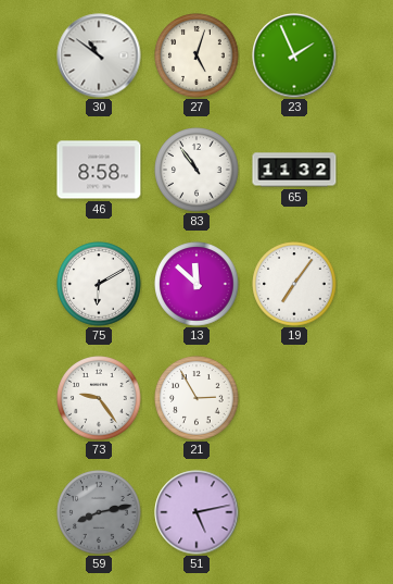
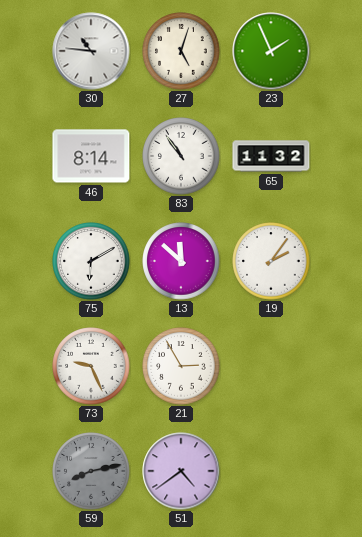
30: 10:51 -> 10:46
46: 8:58 -> 8:14
19: 7:06 -> 2:06
73: 9:24 -> 9:26
51: 5:13 -> 4:39
